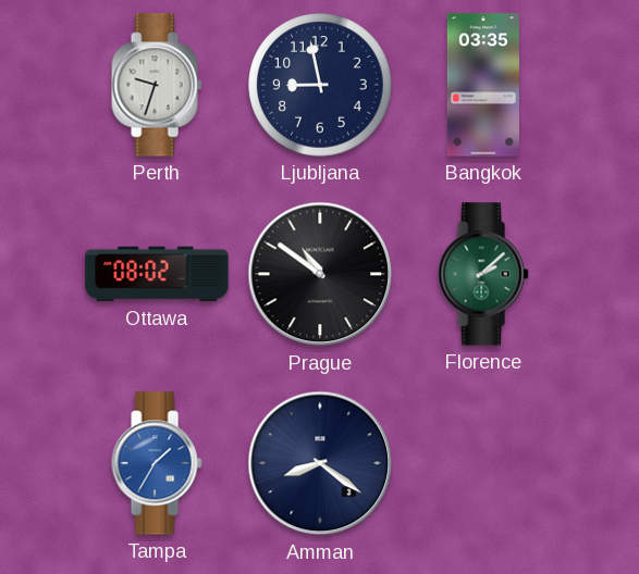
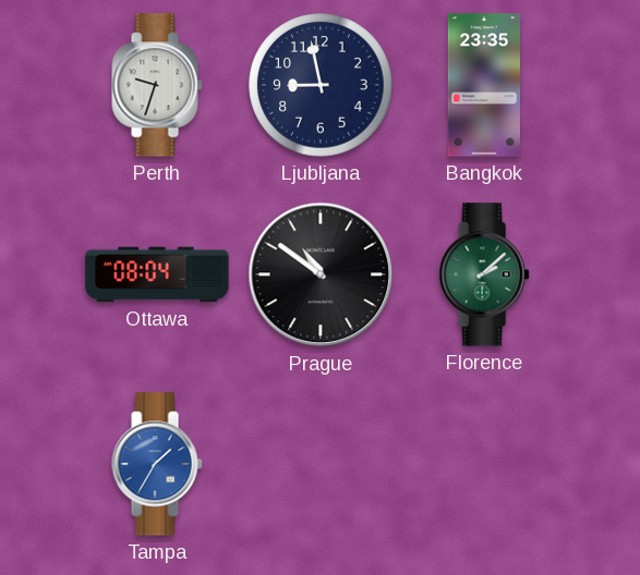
Bangkok: 03:35 -> 23:35
Ottawa: 08:02 -> 08:04
Amman: 8:21 -> none
